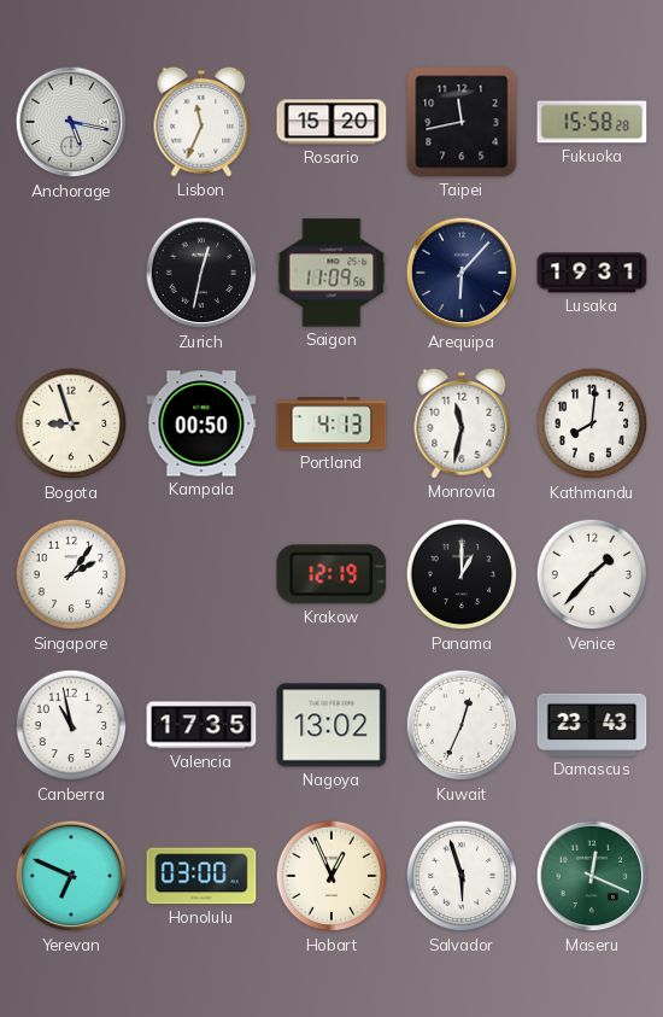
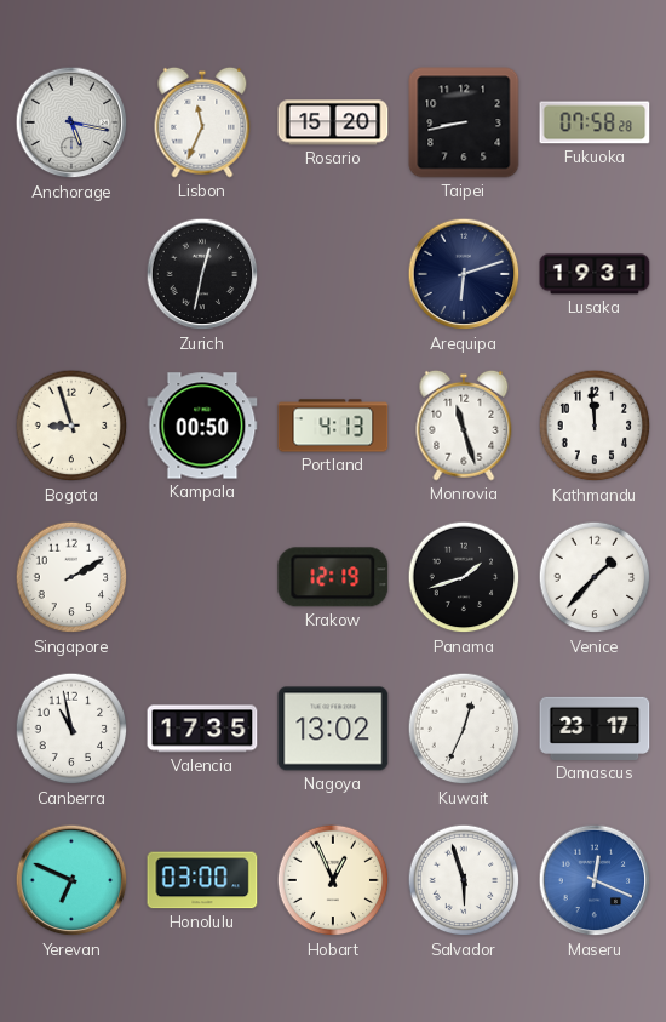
Taipei: 11:43 -> 8:43
Fukuoka: 15:58 -> 07:58
Saigon: 11:09 -> none
Arequipa: 6:07 -> 6:12
Monrovia: 11:32 -> 11:27
Kathmandu: 8:01 -> 11:59
Singapore: 2:06 -> 2:10
Panama: 1:00 -> 1:42
Damascus: 23:43 -> 23:17
Maseru dial: green -> blue
